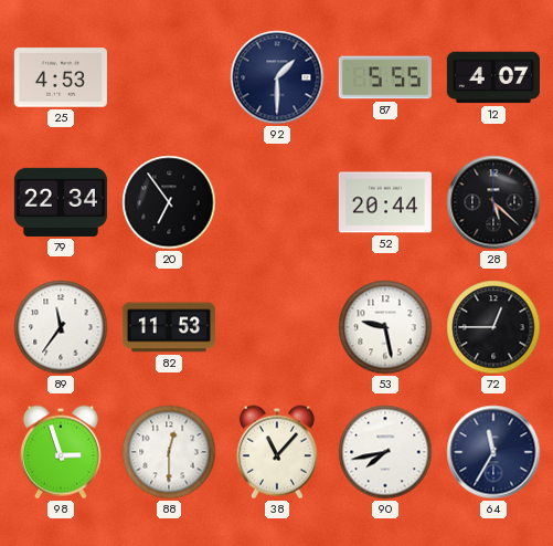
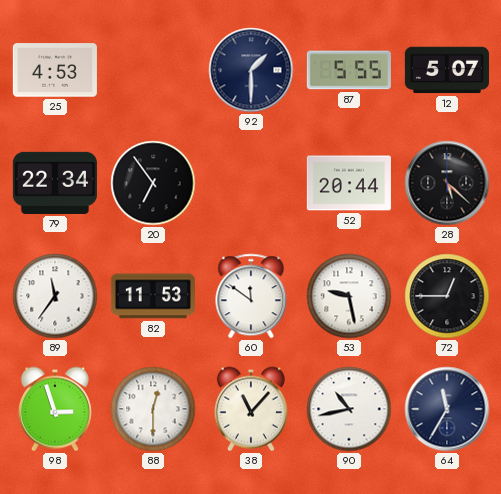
12: 4:07 -> 5:07
60: none -> 11:51
90: 7:43 -> 10:43
